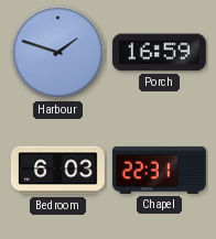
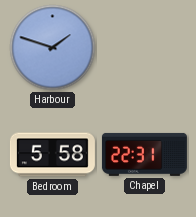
Porch: 16:59 -> none
Bedroom: 6:03 -> 5:58
